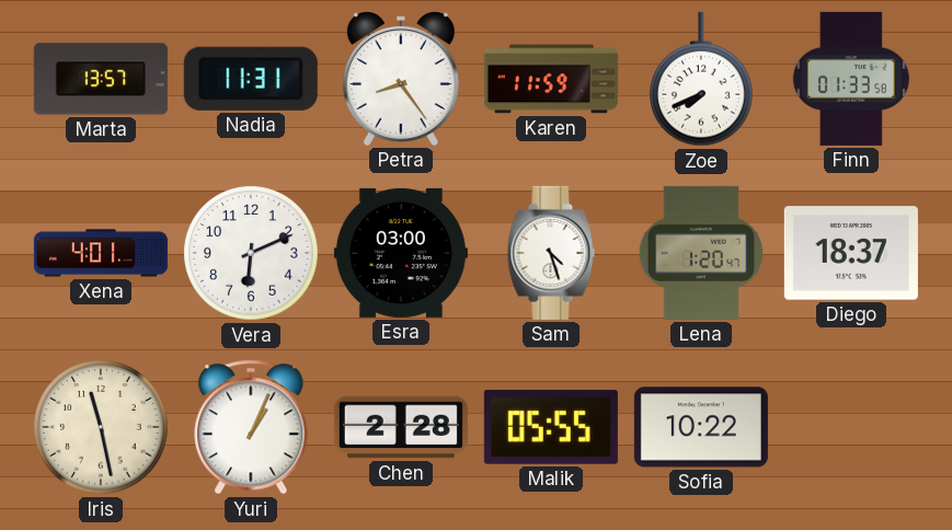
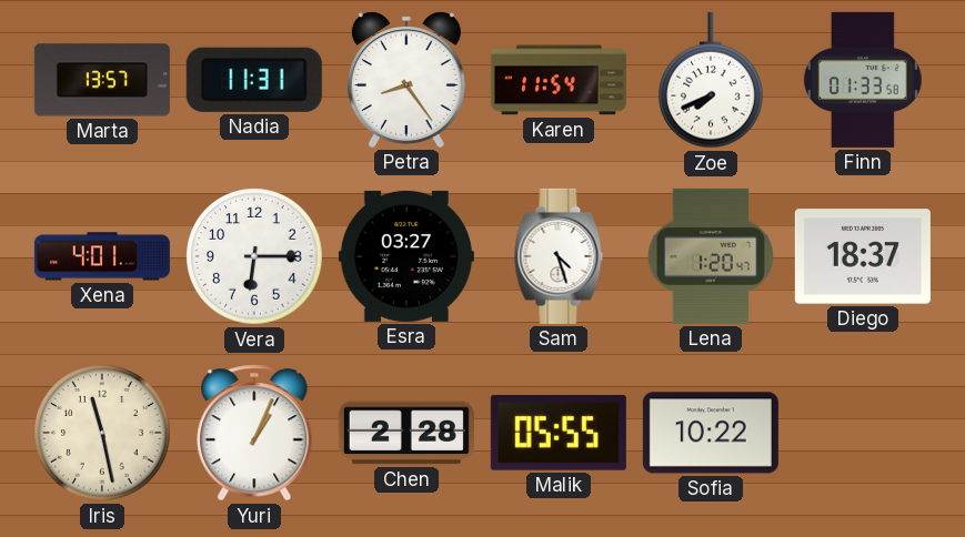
Karen: 11:59 -> 11:54
Vera: 6:11 -> 6:15
Esra: 03:00 -> 03:27
